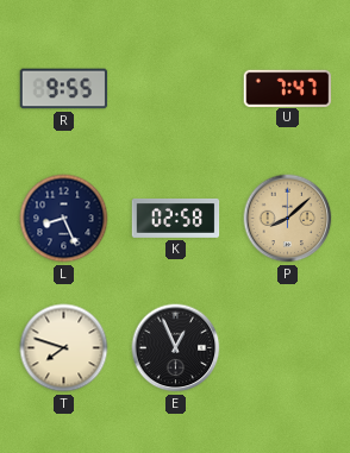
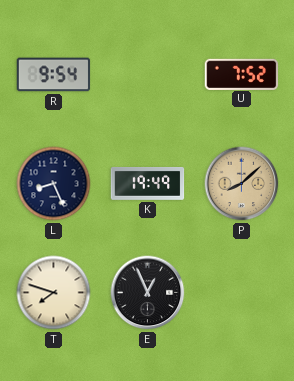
R: 9:55 -> 9:54
U: 7:47 -> 7:52
K: 02:58 -> 19:49
